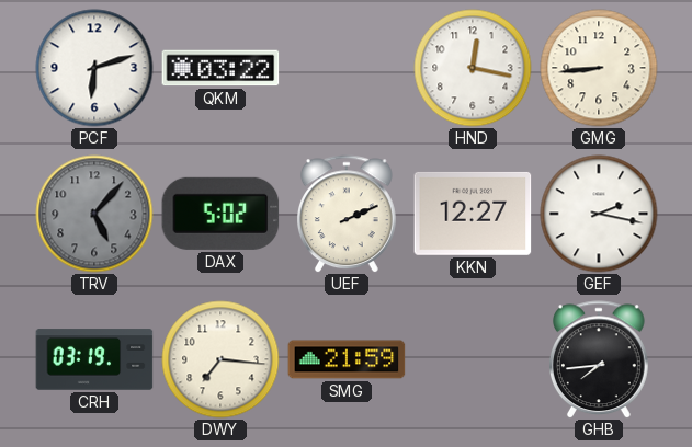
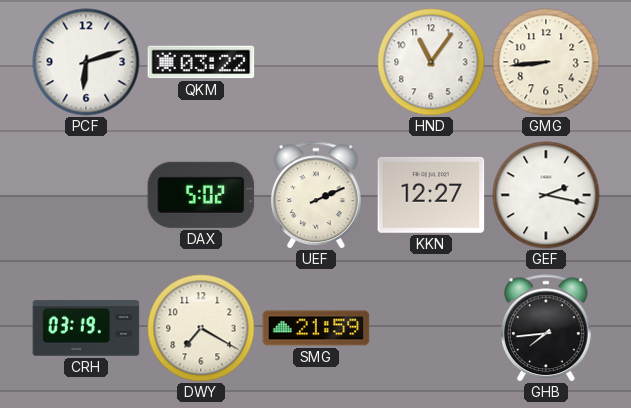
HND: 12:17 -> 11:06
TRV: 5:07 -> none
DWY: 7:16 -> 7:20
